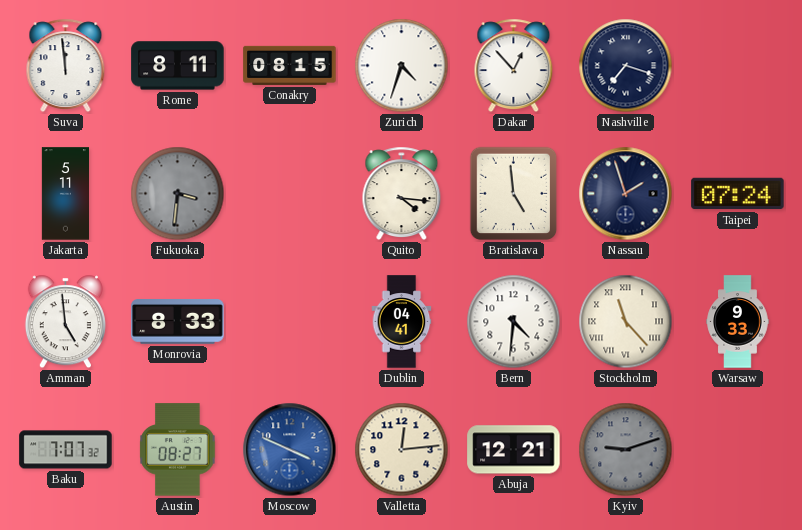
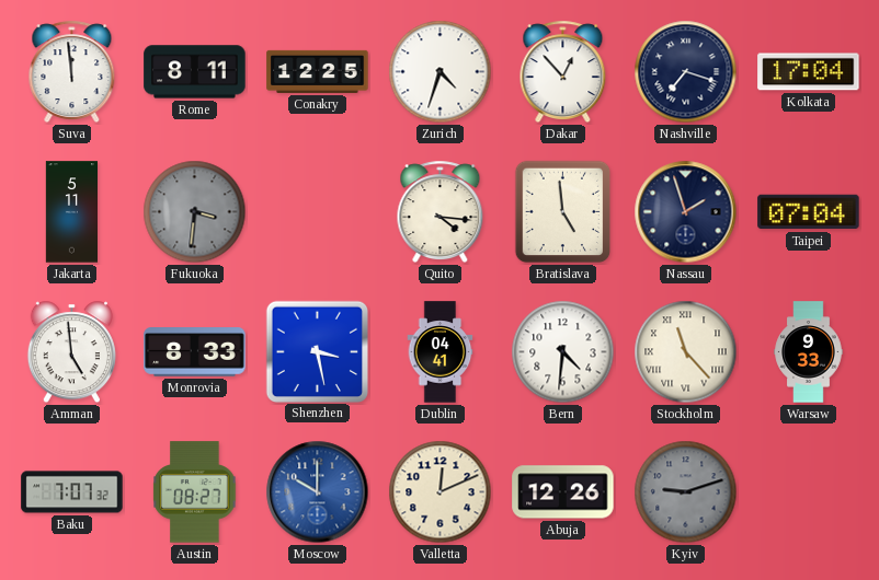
Conakry: 08:15 -> 12:25
Kolkata: none -> 17:04
Taipei: 07:24 -> 07:04
Shenzhen: none -> 3:28
Moscow: 3:49 -> 10:00
Valletta: 12:14 -> 12:11
Abuja: 12:21 -> 12:26
